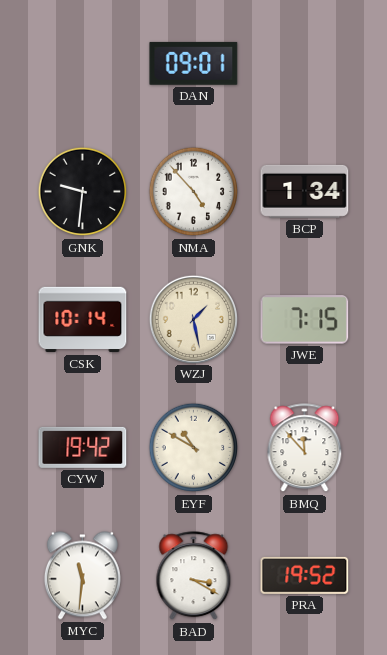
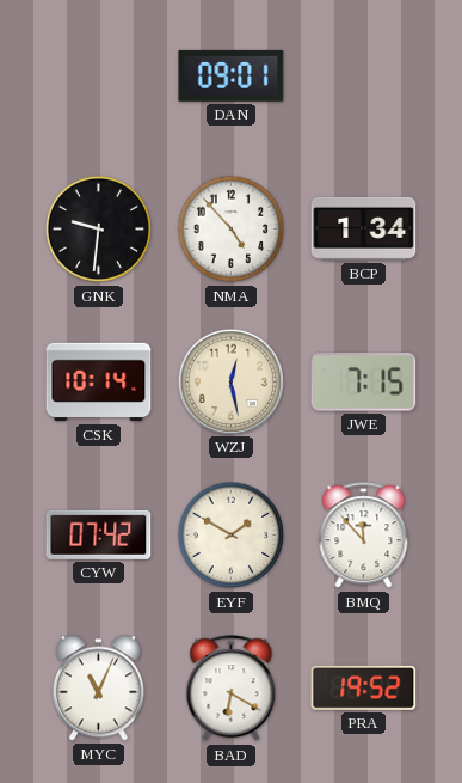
WZJ: 1:28 -> 12:28
CYW: 19:42 -> 07:42
EYF: 10:50 -> 1:50
MYC: 11:31 -> 11:04
BAD: 3:20 -> 6:20
